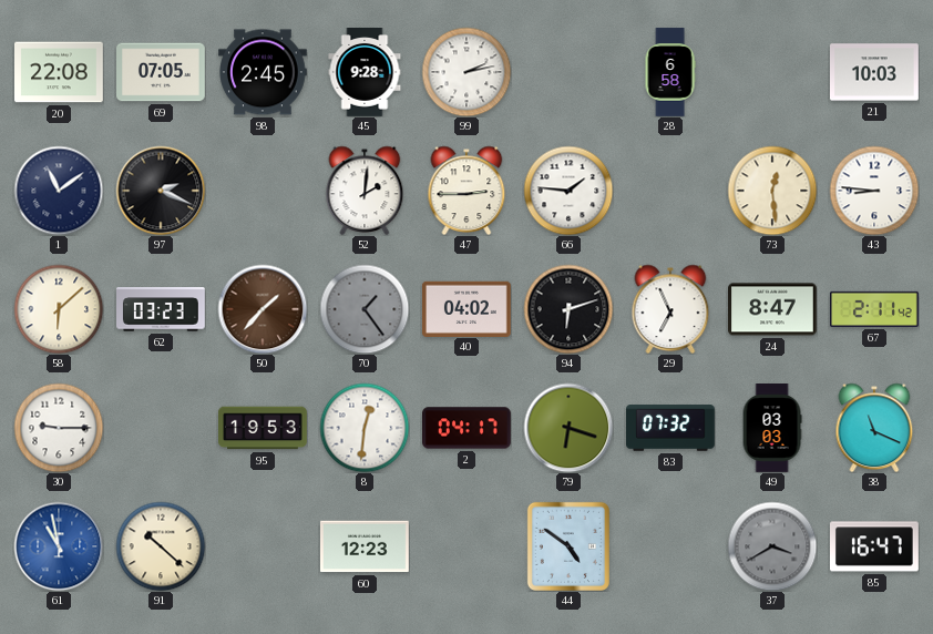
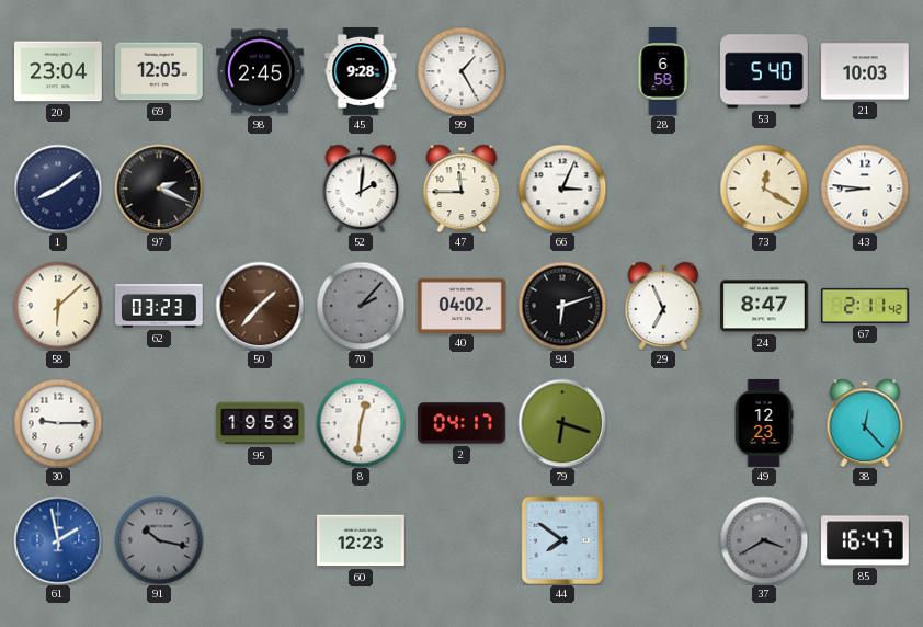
20: 22:08 -> 23:04
69: 07:05 -> 12:05
99: 2:13 -> 1:25
53: none -> 5:40
1: 11:09 -> 8:09
47: 2:45 -> 11:45
66: 1:46 -> 3:04
73: 12:29 -> 12:20
70: 1:24 -> 2:07
83: 07:32 -> none
49: 03:03 -> 12:23
38: 11:19 -> 12:23
61: 10:58 -> 1:58
91: 10:22 -> 10:17
91 dial: cream -> grey
44: 4:51 -> 7:51
